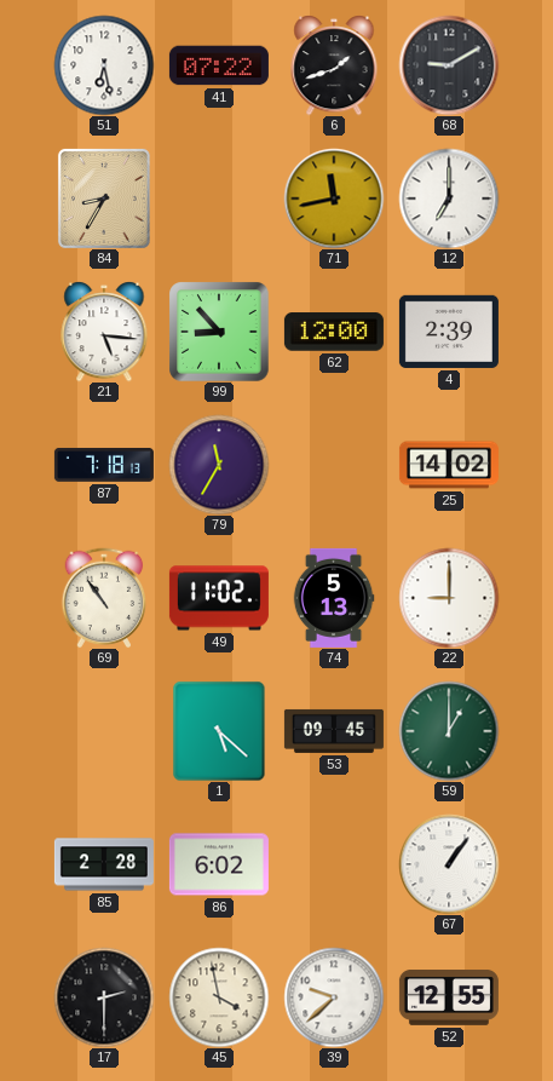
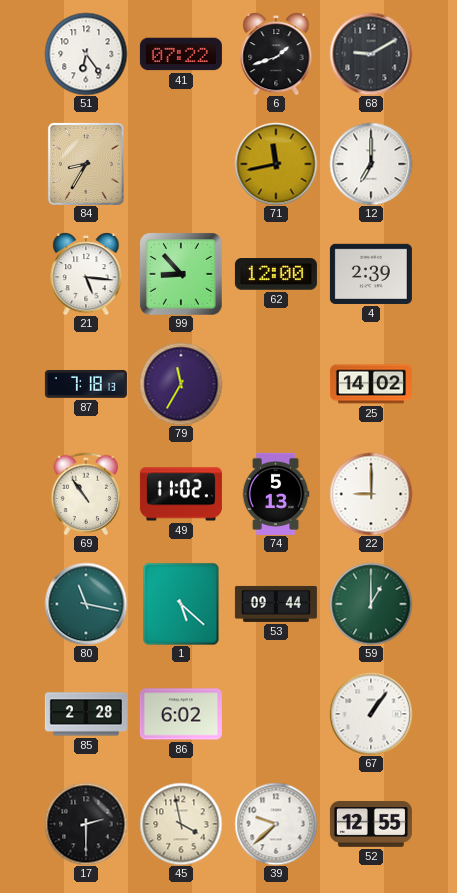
51: 6:28 -> 6:24
80: none -> 11:17
53: 09:45 -> 09:44
